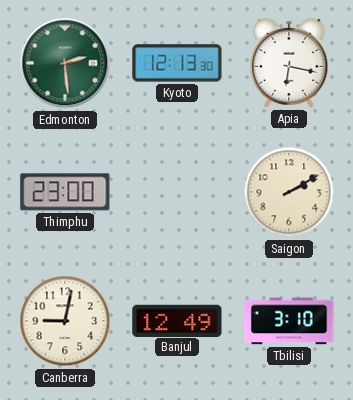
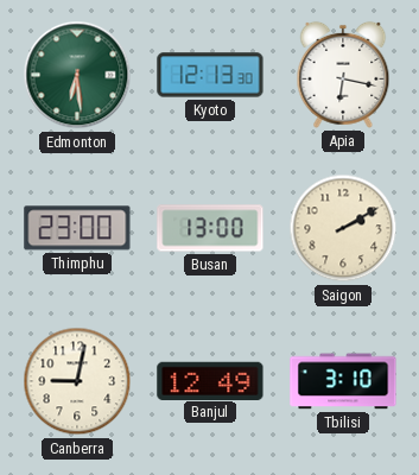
Edmonton: 2:29 -> 6:29
Busan: none -> 13:00
